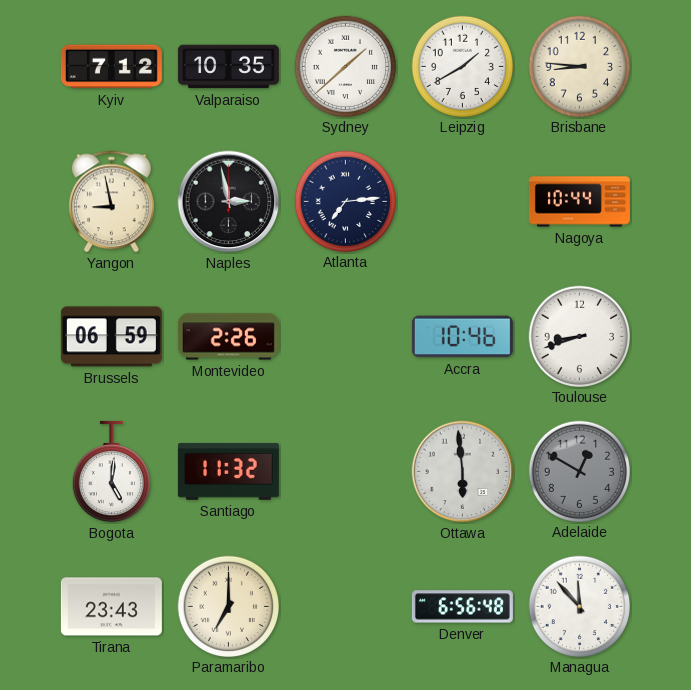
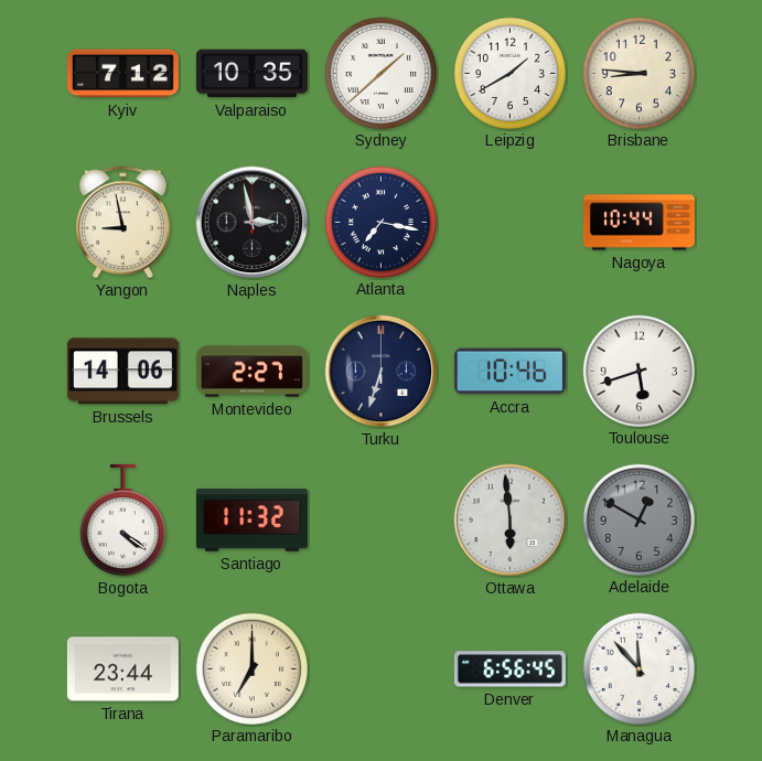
Atlanta: 7:14 -> 7:17
Brussels: 06:59 -> 14:06
Montevideo: 2:26 -> 2:27
Turku: none -> 6:33
Toulouse: 8:42 -> 5:42
Bogota: 5:01 -> 4:21
Tirana: 23:43 -> 23:44
Denver: 6:56:48 -> 6:56:45
